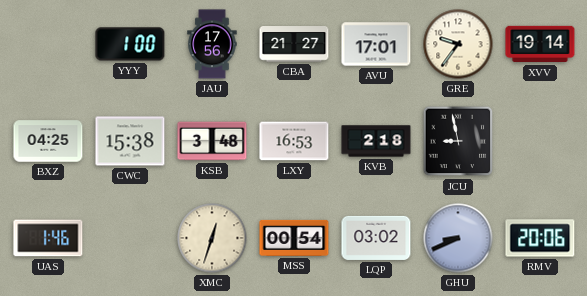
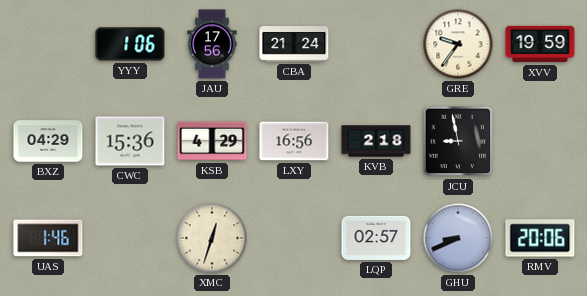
YYY: 1:00 -> 1:06
CBA: 21:27 -> 21:24
AVU: 17:01 -> none
XVV: 19:14 -> 19:59
BXZ: 04:25 -> 04:29
CWC: 15:38 -> 15:36
KSB: 3:48 -> 4:29
LXY: 16:53 -> 16:56
MSS: 00:54 -> none
LQP: 03:02 -> 02:57
